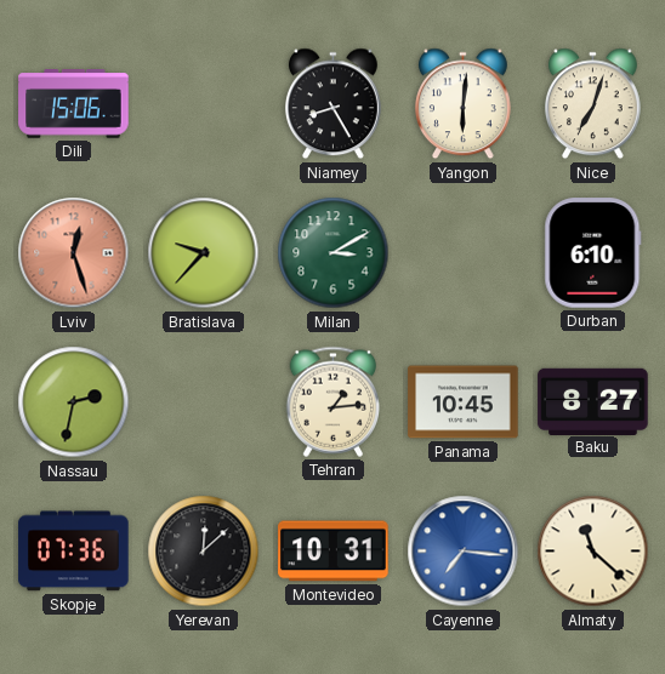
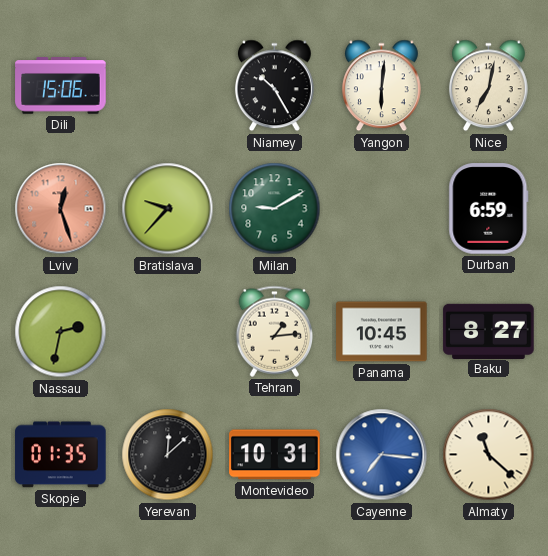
Niamey: 8:25 -> 10:25
Nice: 7:03 -> 7:02
Milan: 3:10 -> 9:10
Durban: 6:10 -> 6:59
Skopje: 07:36 -> 01:35
